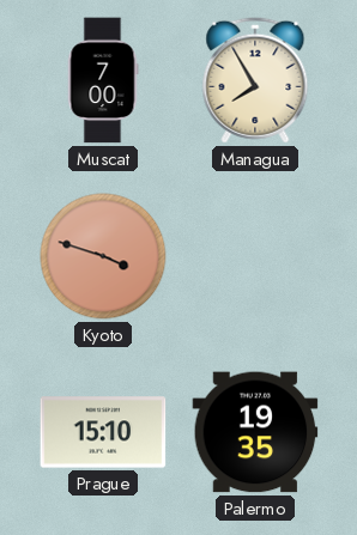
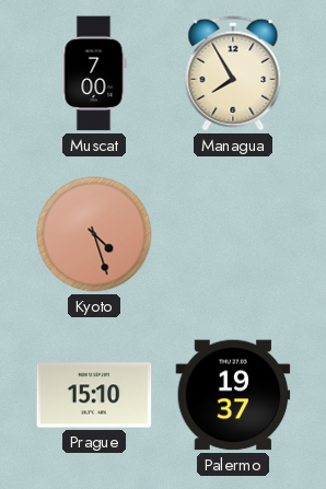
Kyoto: 3:48 -> 4:27
Palermo: 19:35 -> 19:37
